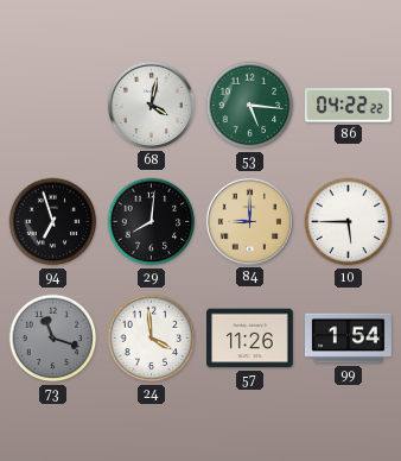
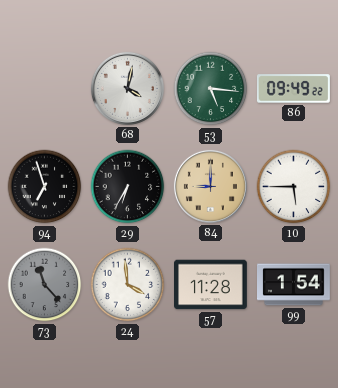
86: 04:22 -> 09:49
29: 8:01 -> 6:35
73: 11:18 -> 11:23
57: 11:26 -> 11:28
